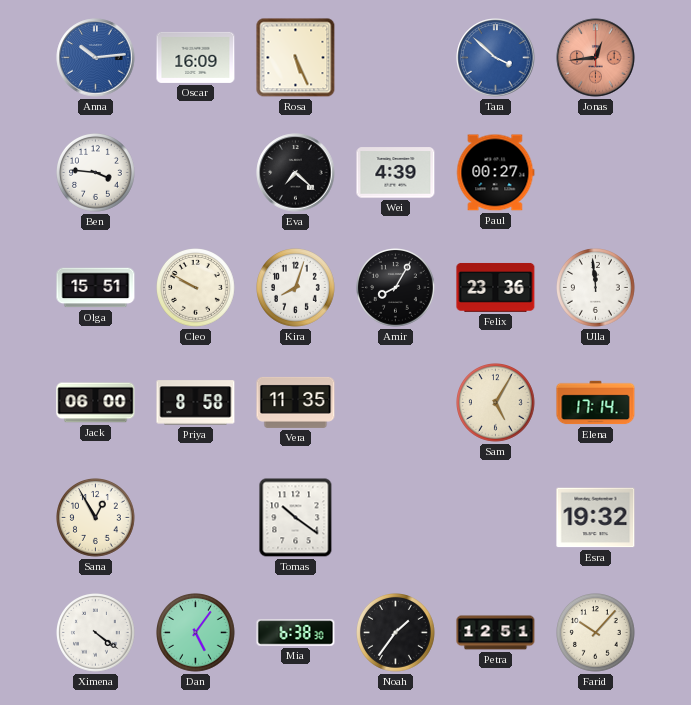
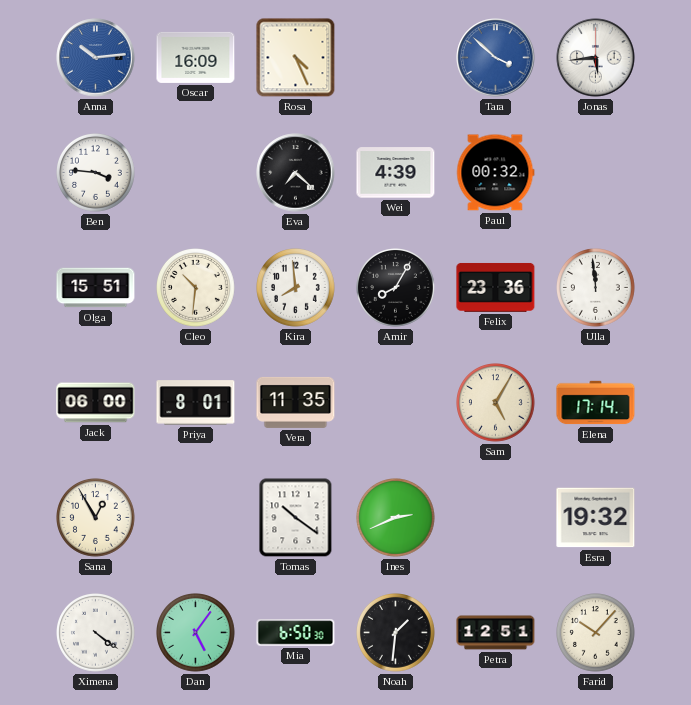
Rosa: 5:26 -> 4:26
Jonas: 12:44 -> 5:44
Jonas dial: salmon -> white
Paul: 00:27 -> 00:32
Cleo: 9:50 -> 10:31
Kira: 8:03 -> 7:59
Priya: 8:58 -> 8:01
Ines: none -> 2:41
Mia: 6:38 -> 6:50
Noah: 1:36 -> 1:31
